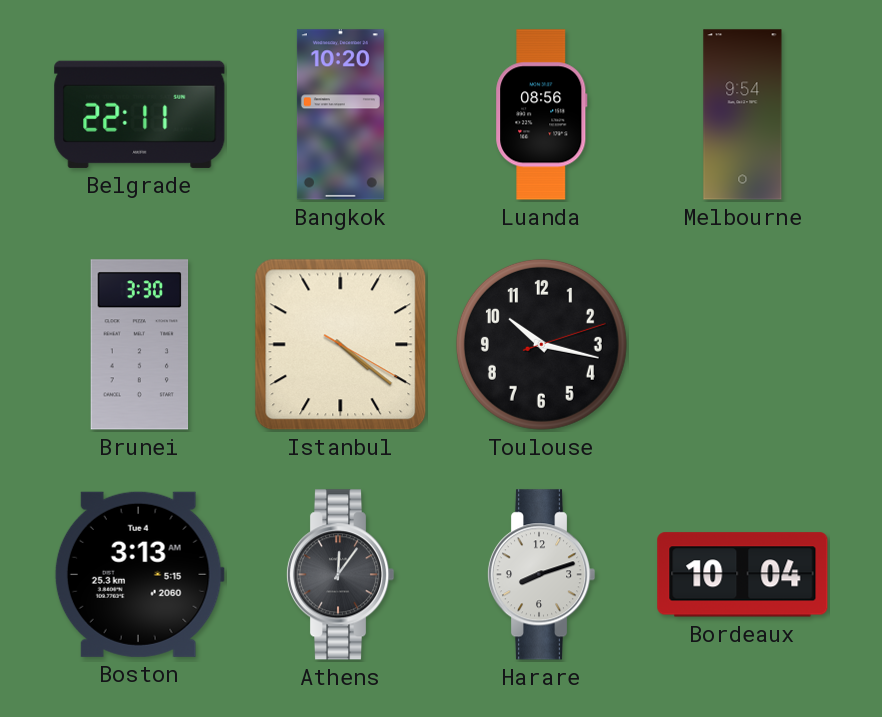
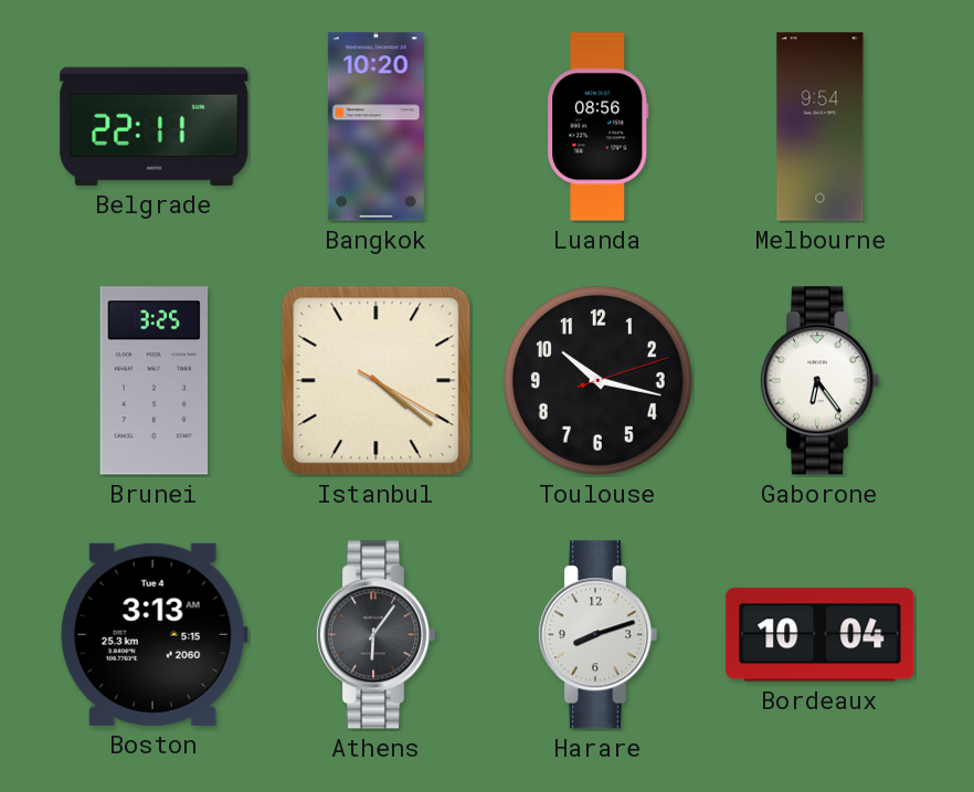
Brunei: 3:30 -> 3:25
Gaborone: none -> 6:24
Athens: 12:06 -> 6:06
